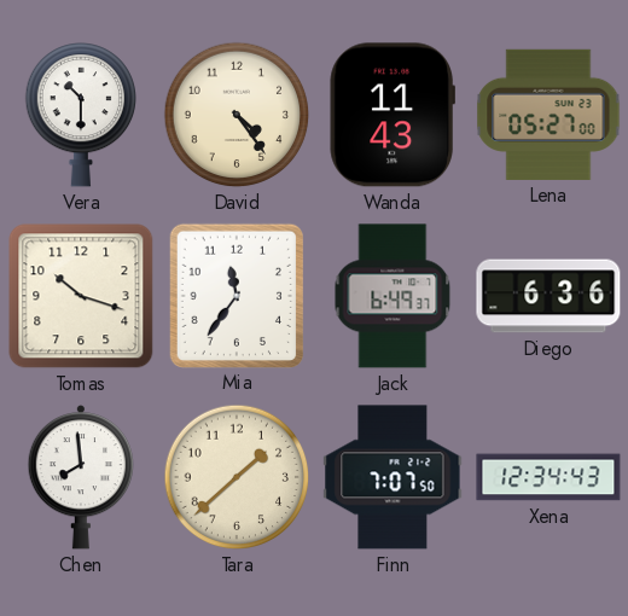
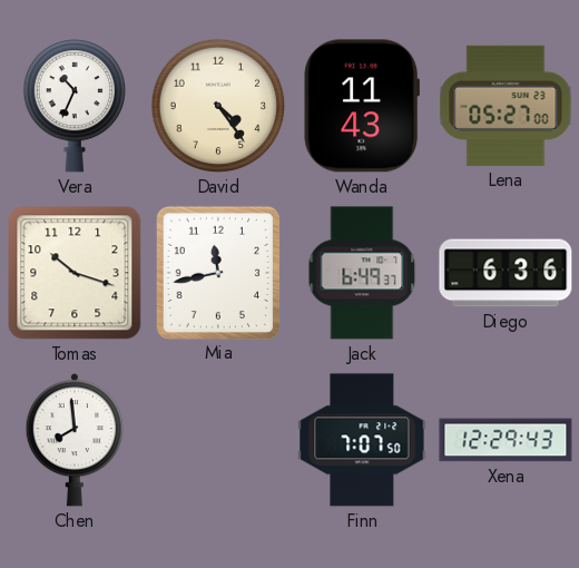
Vera: 10:30 -> 10:34
Mia: 11:36 -> 11:43
Tara: 1:38 -> none
Xena: 12:34 -> 12:29
